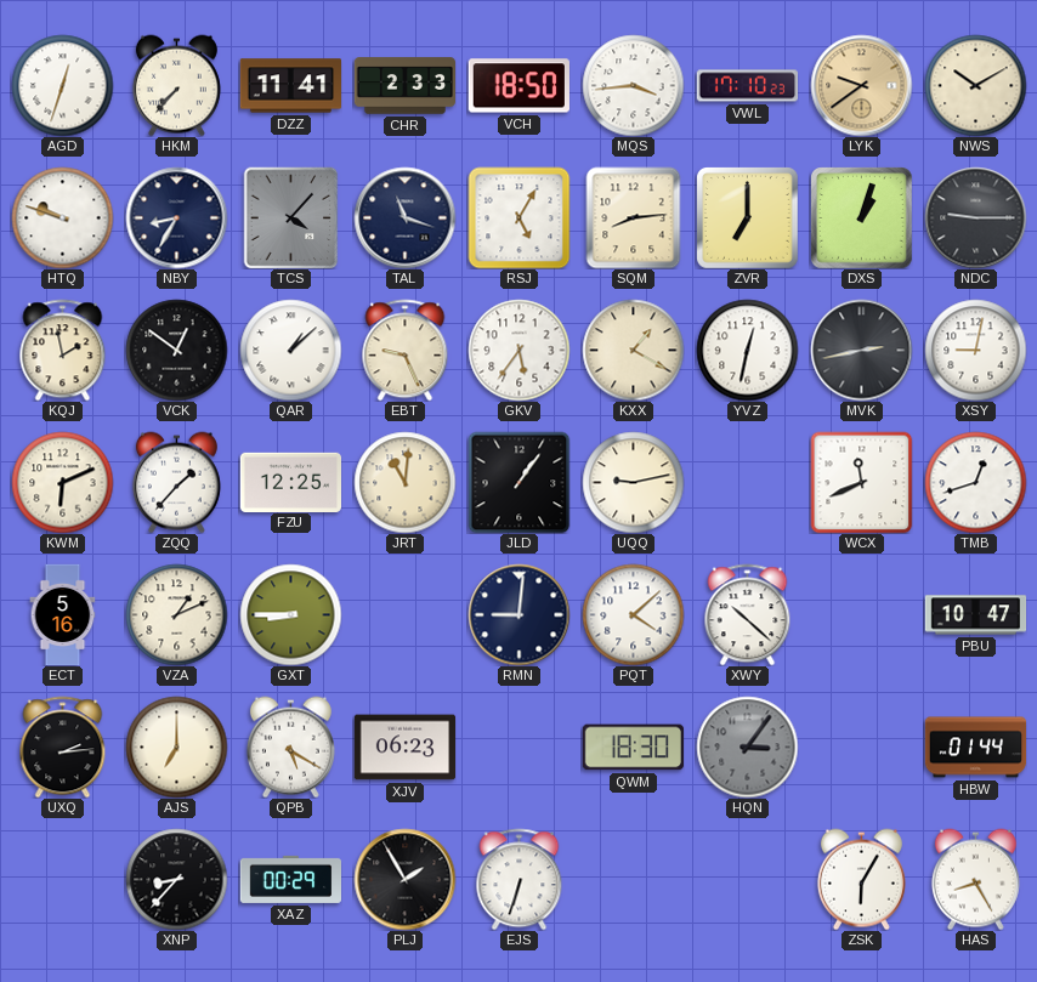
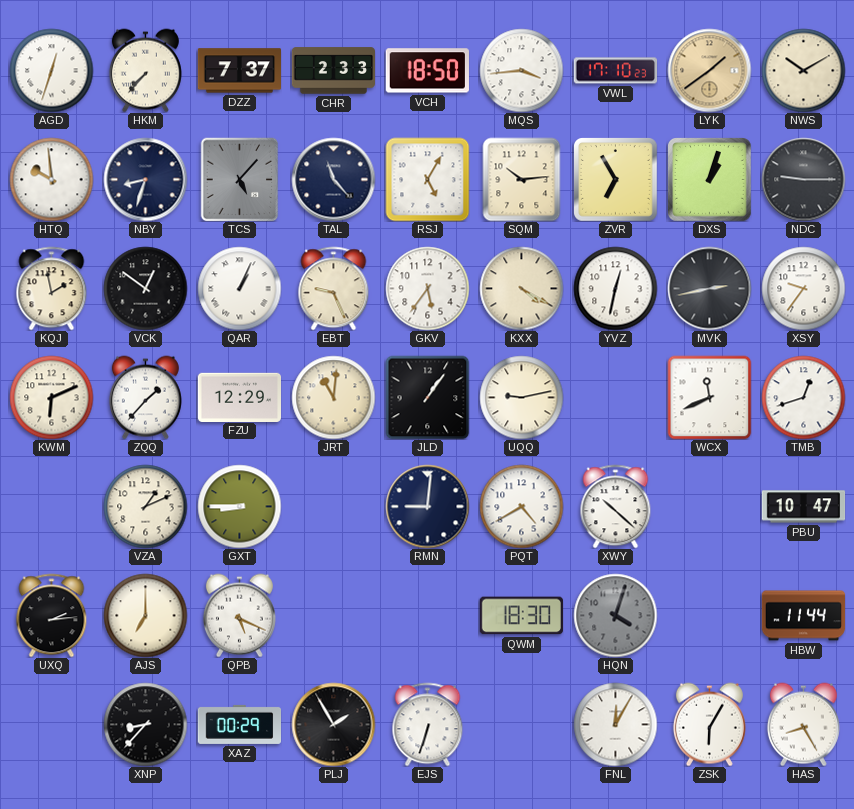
DZZ: 11:41 -> 7:37
LYK: 9:39 -> 1:39
HTQ: 9:48 -> 9:59
NBY: 8:35 -> 8:33
TCS: 4:07 -> 5:07
TAL: 11:18 -> 11:23
SQM: 8:14 -> 10:14
ZVR: 7:00 -> 6:55
QAR: 1:08 -> 1:04
KXX: 1:20 -> 4:20
XSY: 9:02 -> 9:36
FZU: 12:25 -> 12:29
ECT: 5:16 -> none
PQT: 4:08 -> 4:40
QPB: 5:20 -> 5:19
XJV: 06:23 -> none
HQN: 3:06 -> 4:03
HBW: 01:44 -> 11:44
FNL: none -> 12:05
